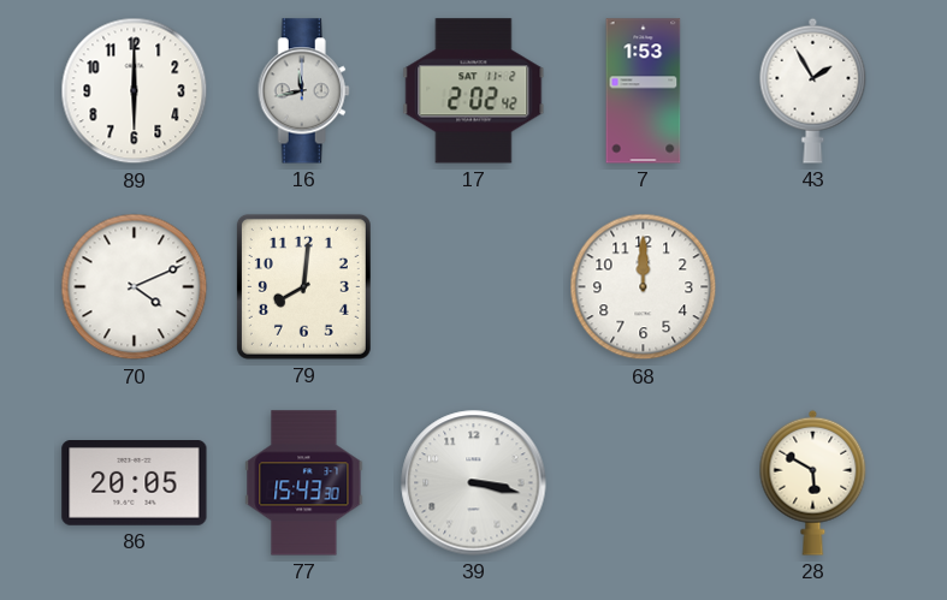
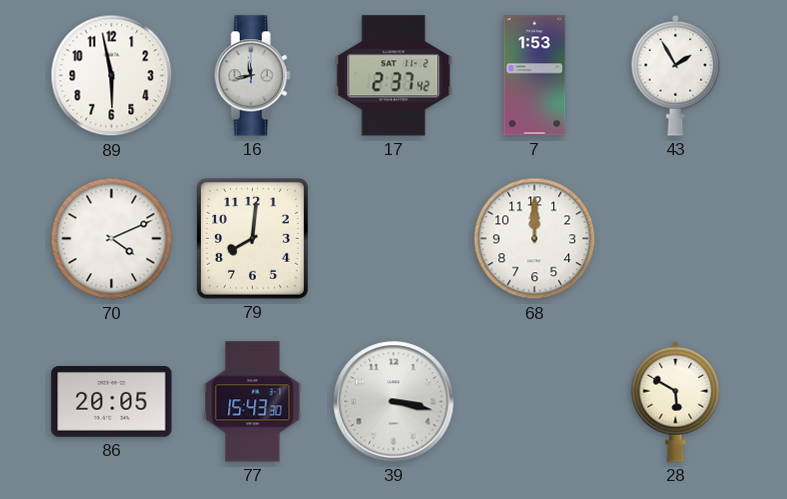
89: 6:00 -> 5:58
17: 2:02 -> 2:37
